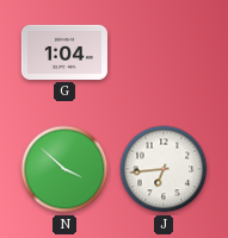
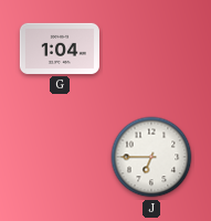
N: 3:52 -> none
J: 6:44 -> 6:45
